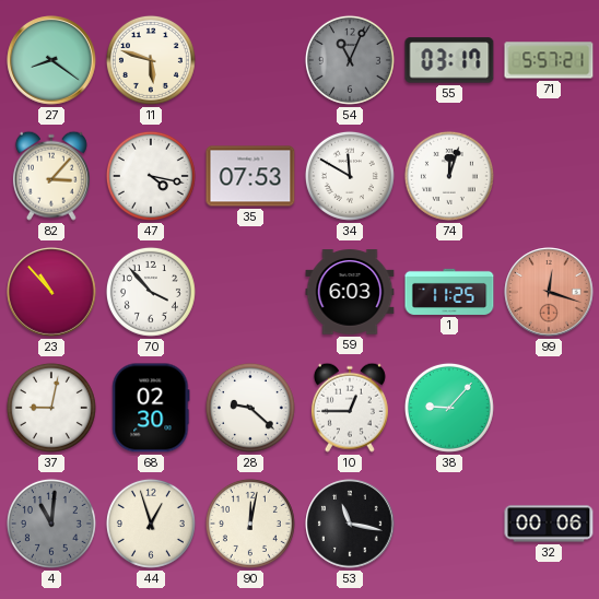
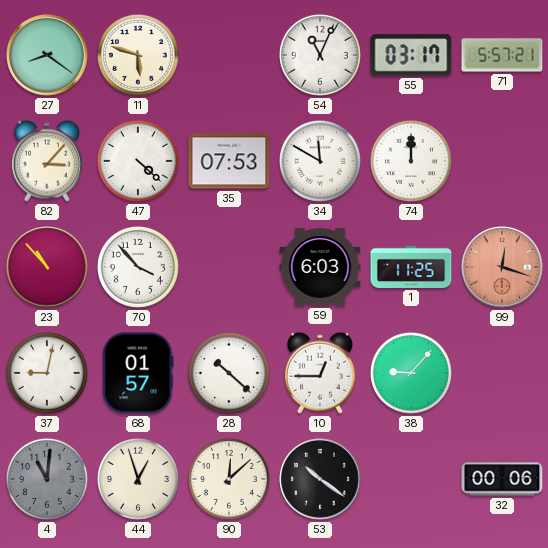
54 dial: grey -> white
47: 4:17 -> 4:22
74: 12:03 -> 12:00
68: 02:30 -> 01:57
28: 9:22 -> 10:22
90: 12:02 -> 12:08
53: 11:17 -> 10:21
